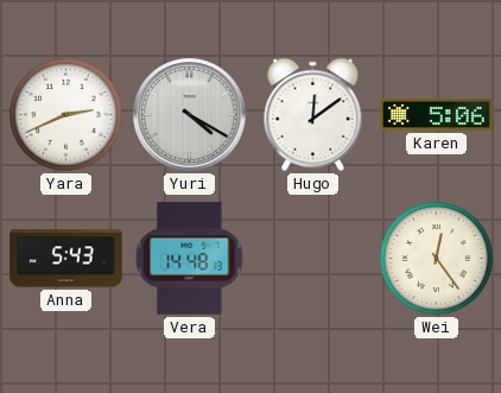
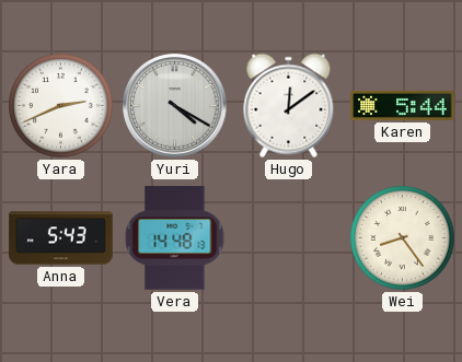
Karen: 5:06 -> 5:44
Wei: 12:24 -> 8:24
